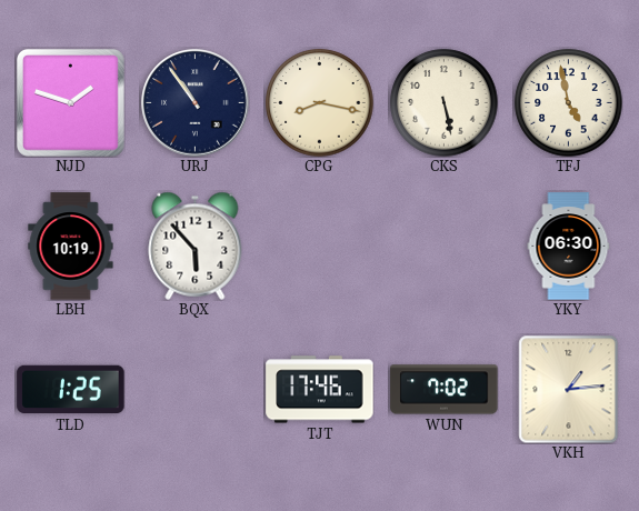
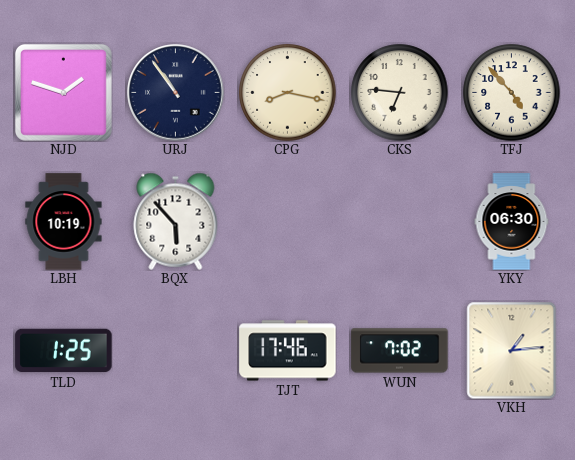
CKS: 5:28 -> 6:46
TFJ: 4:58 -> 4:53
